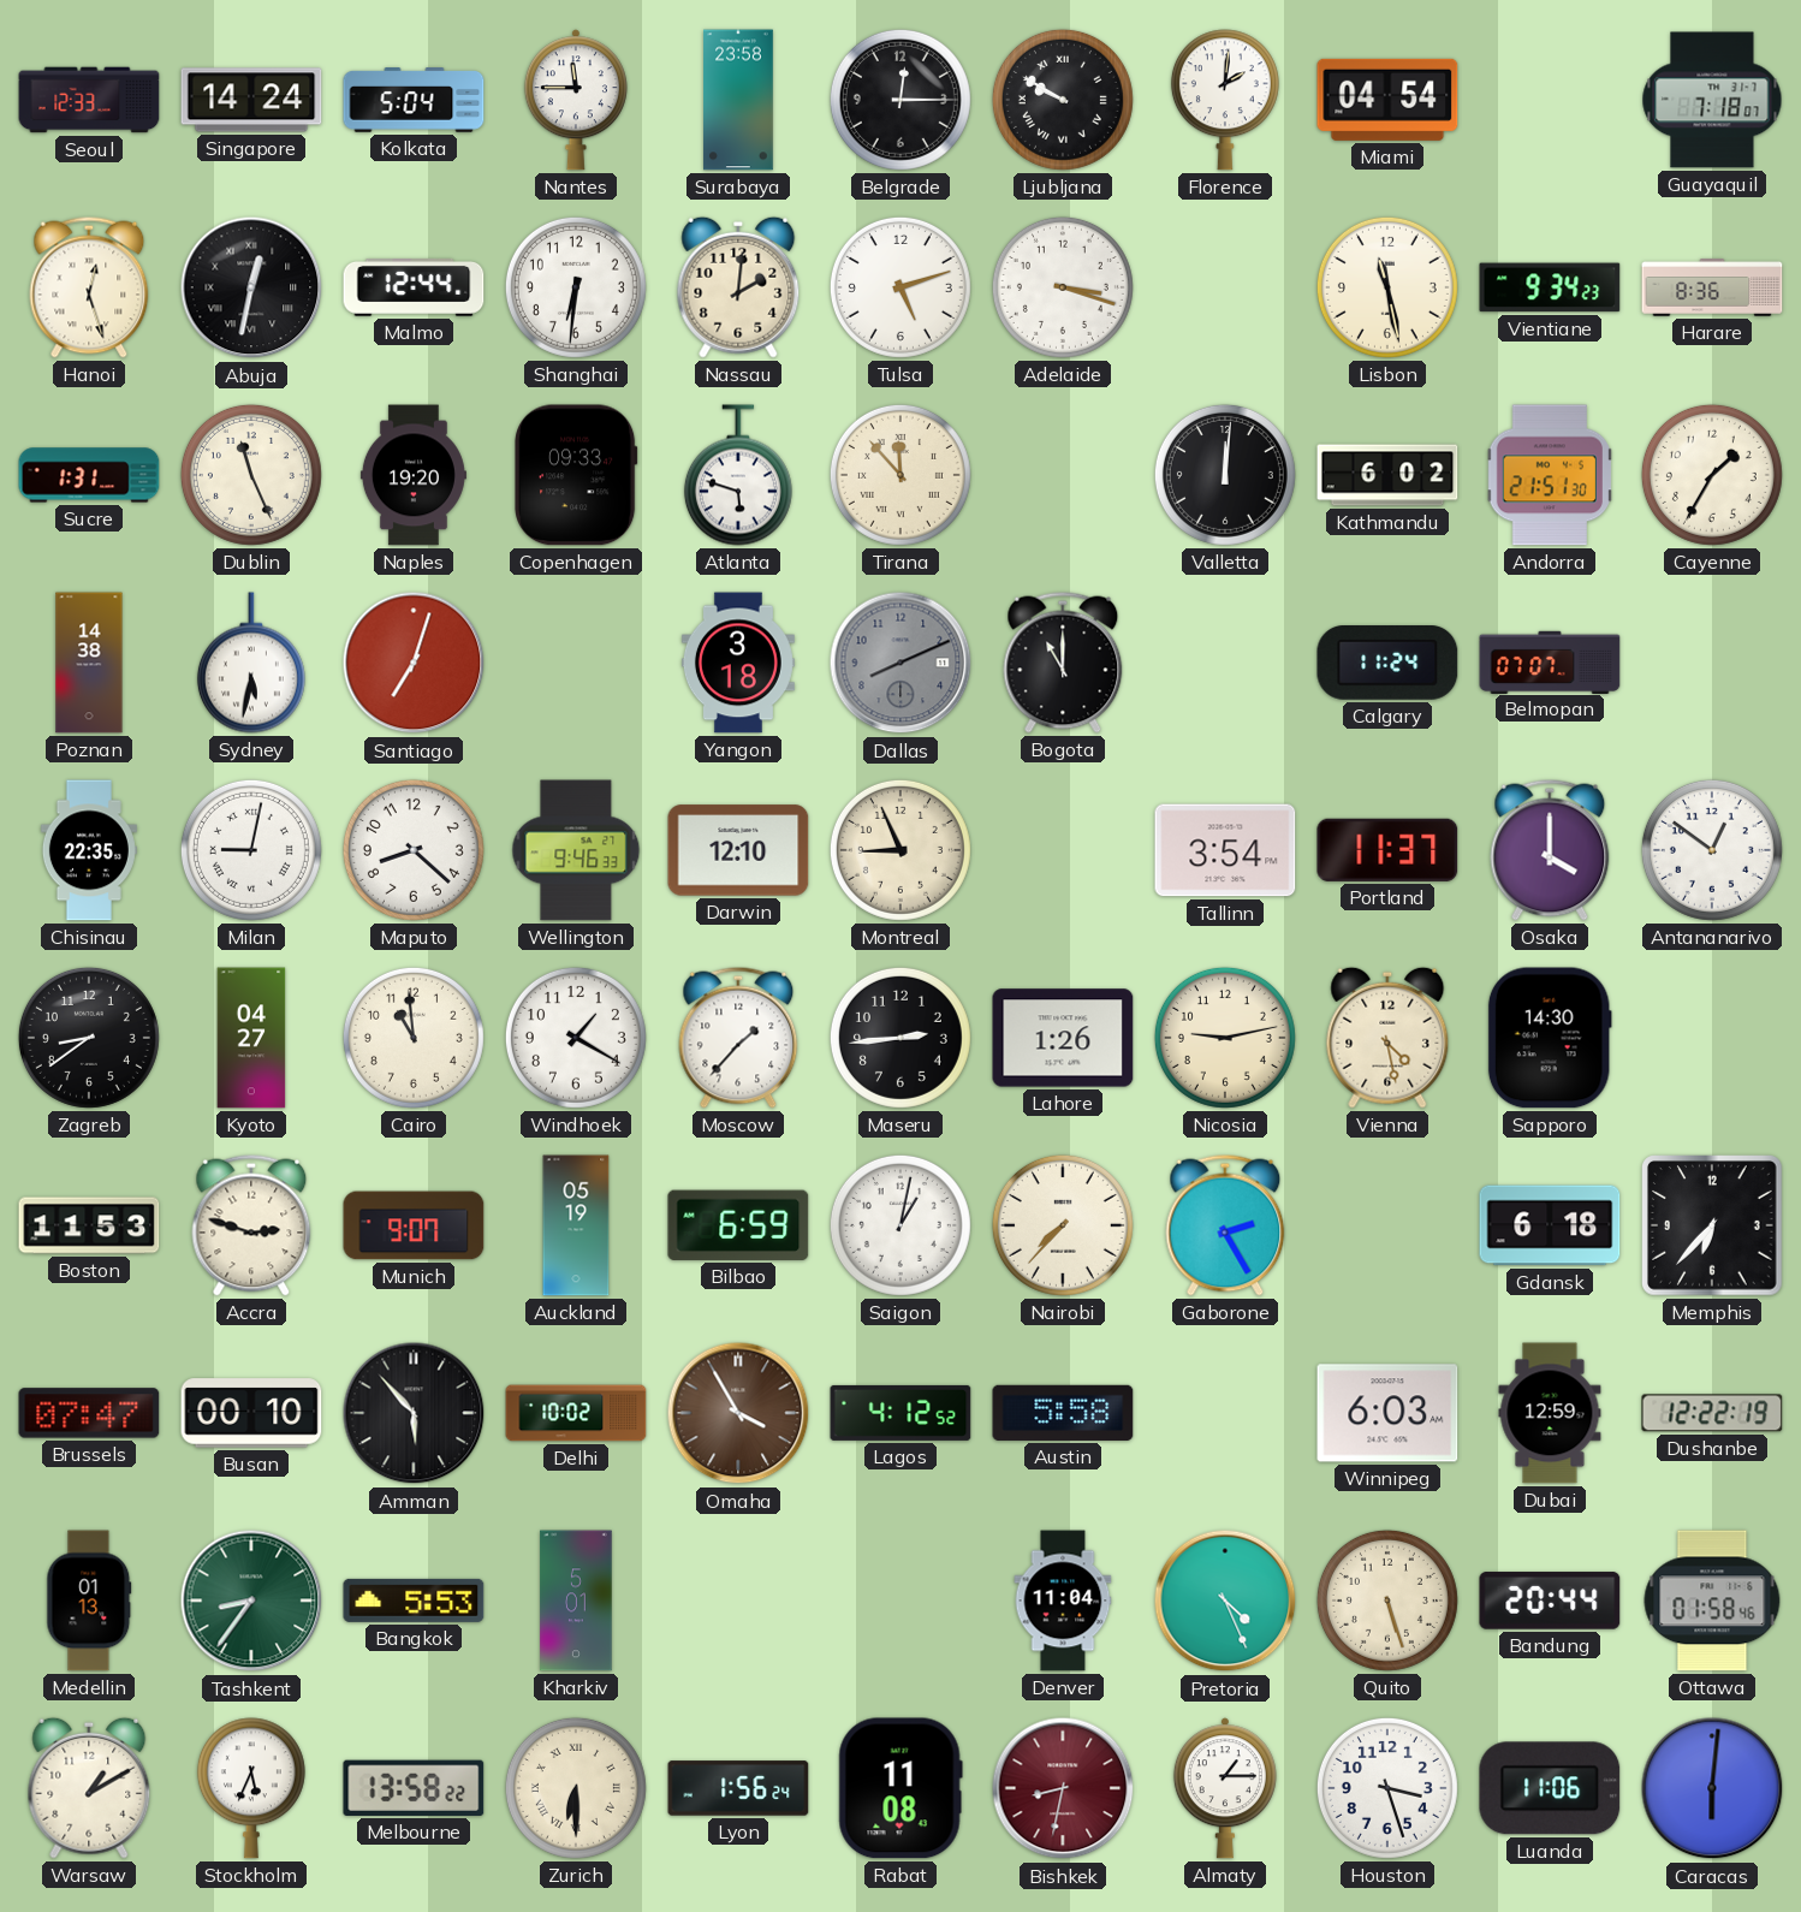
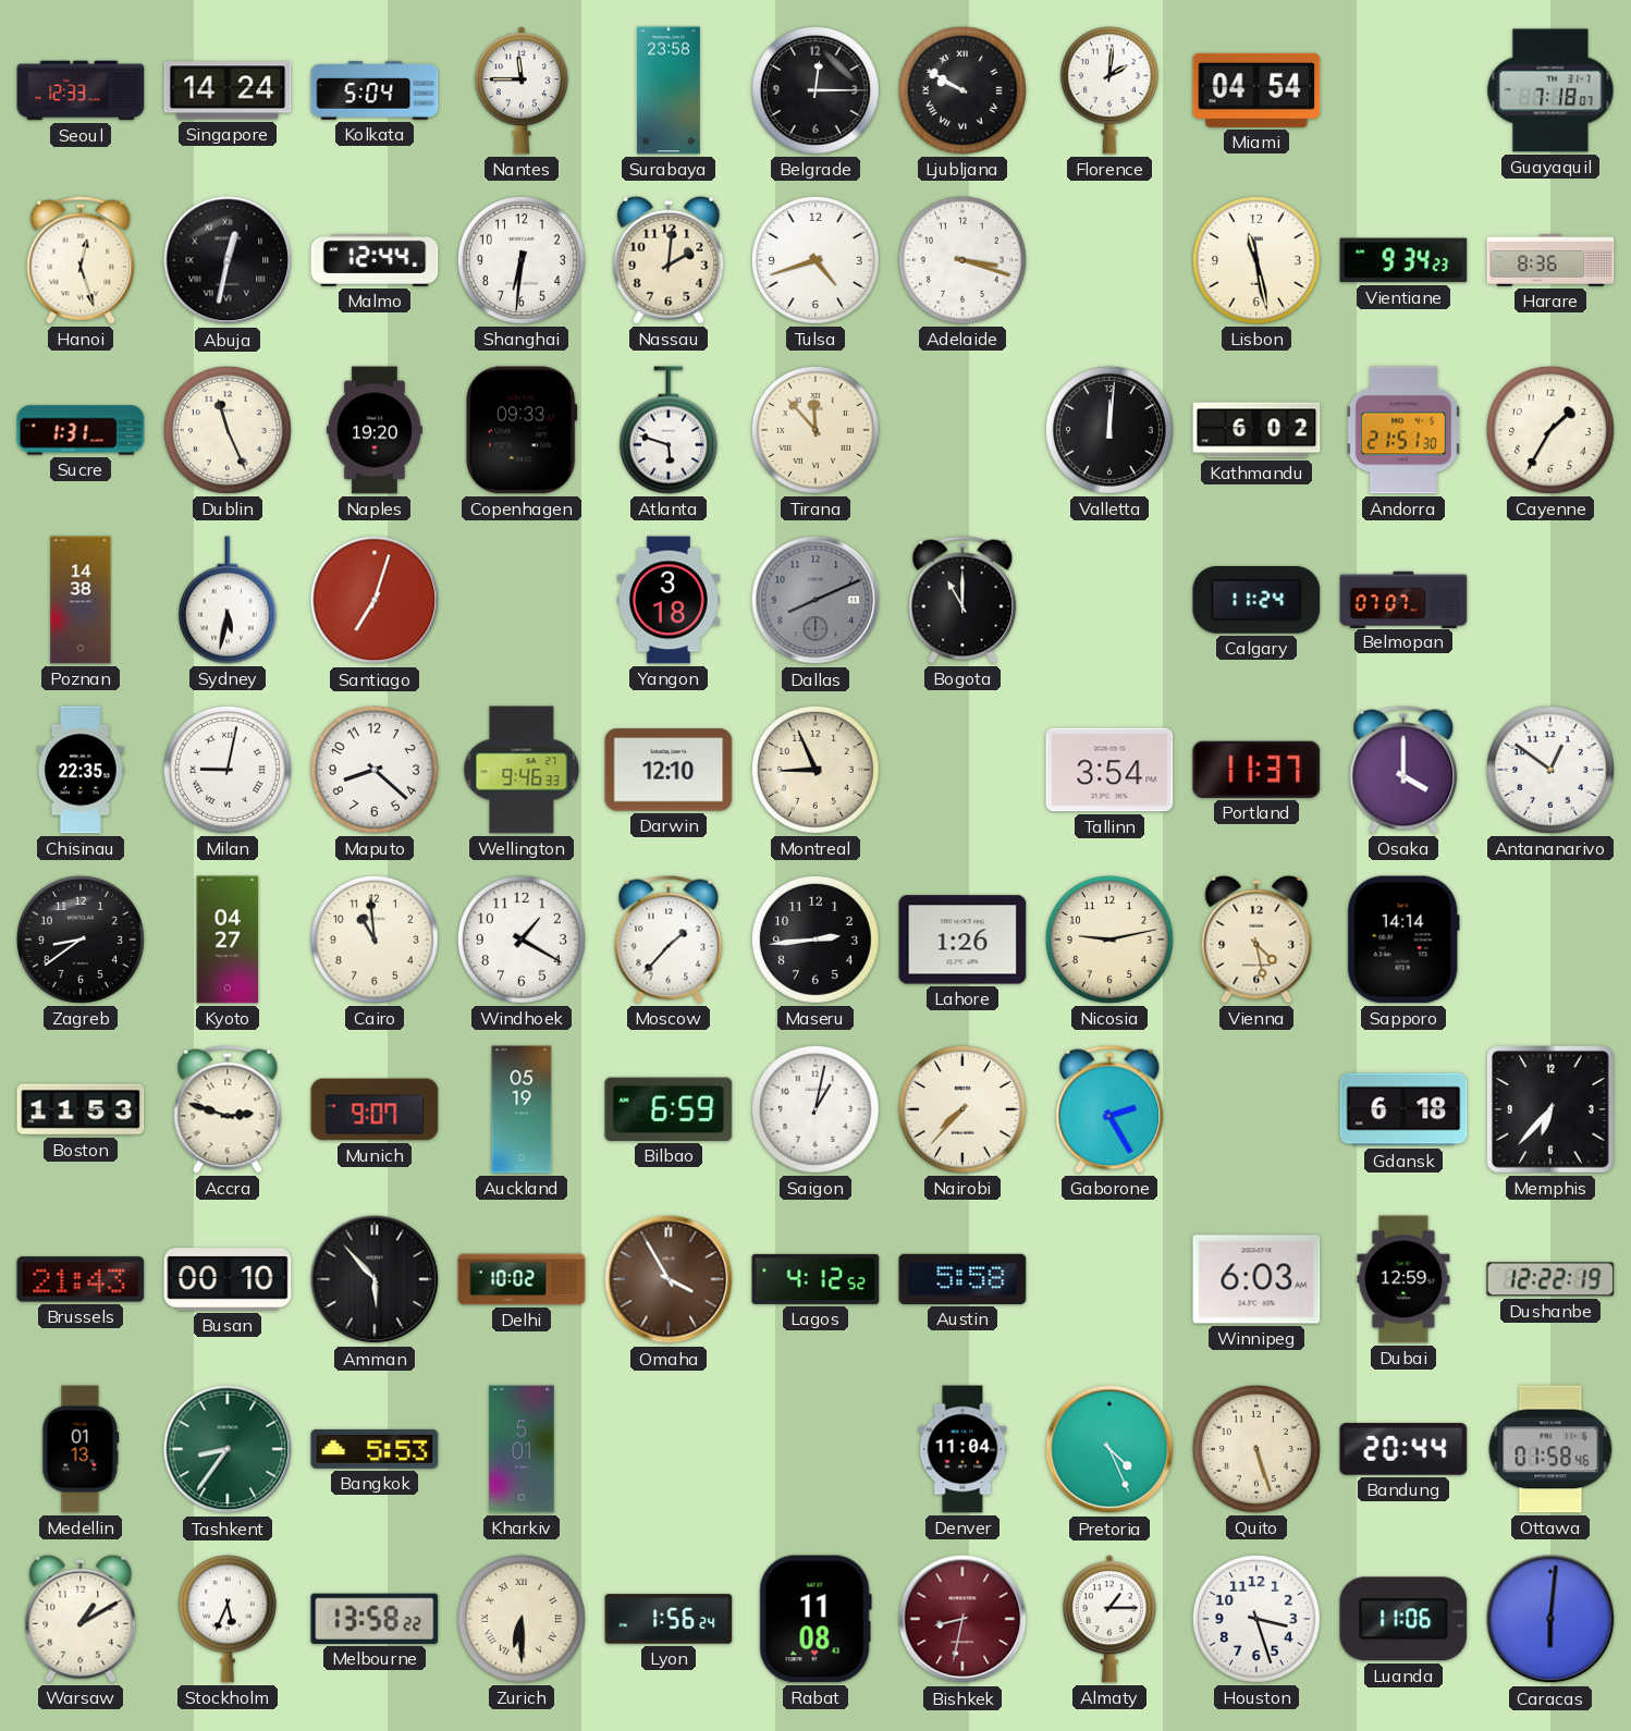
Tulsa: 5:12 -> 4:42
Sapporo: 14:30 -> 14:14
Brussels: 07:47 -> 21:43
